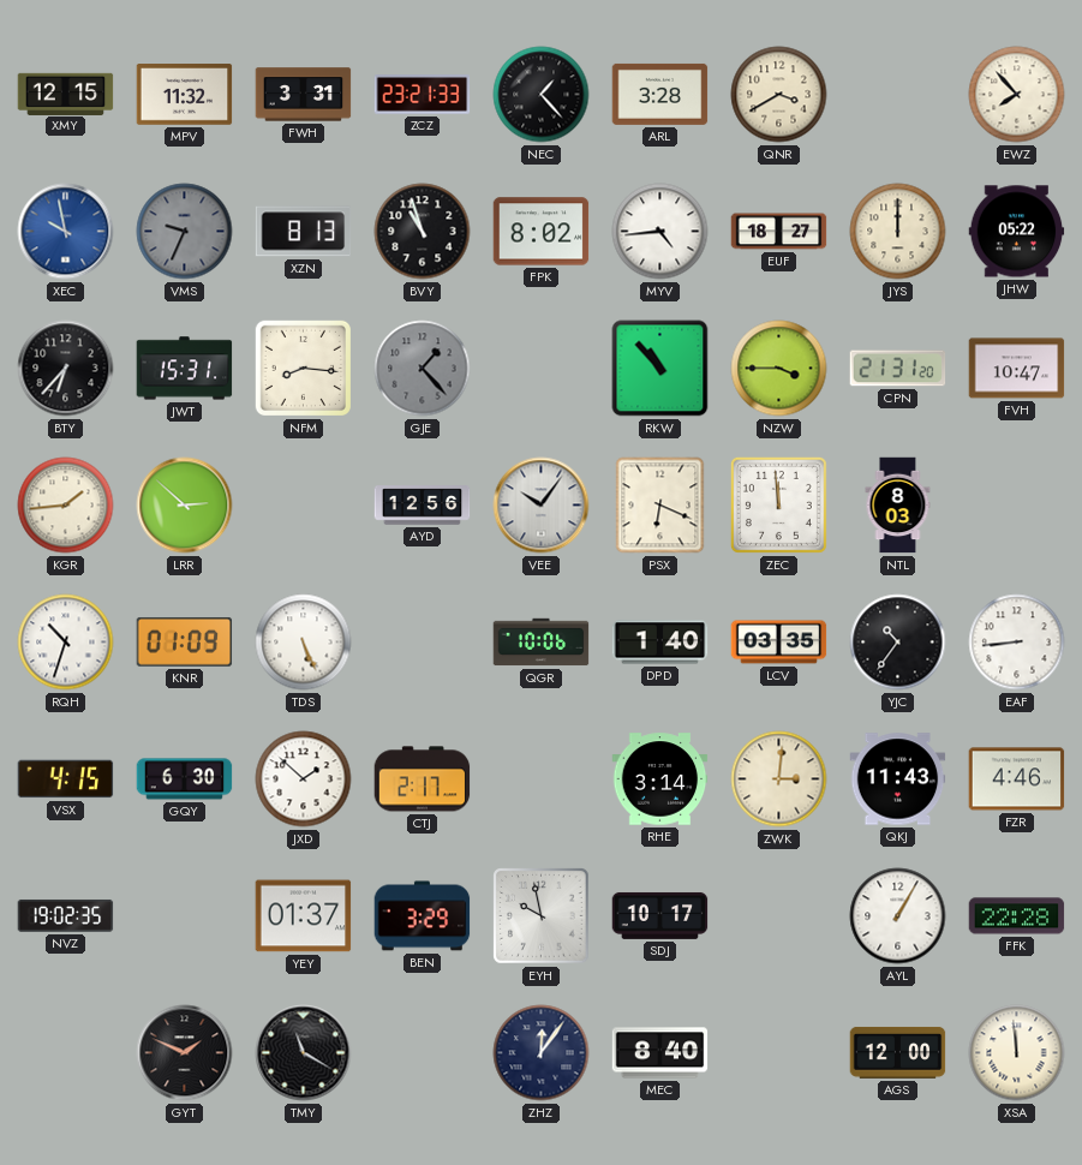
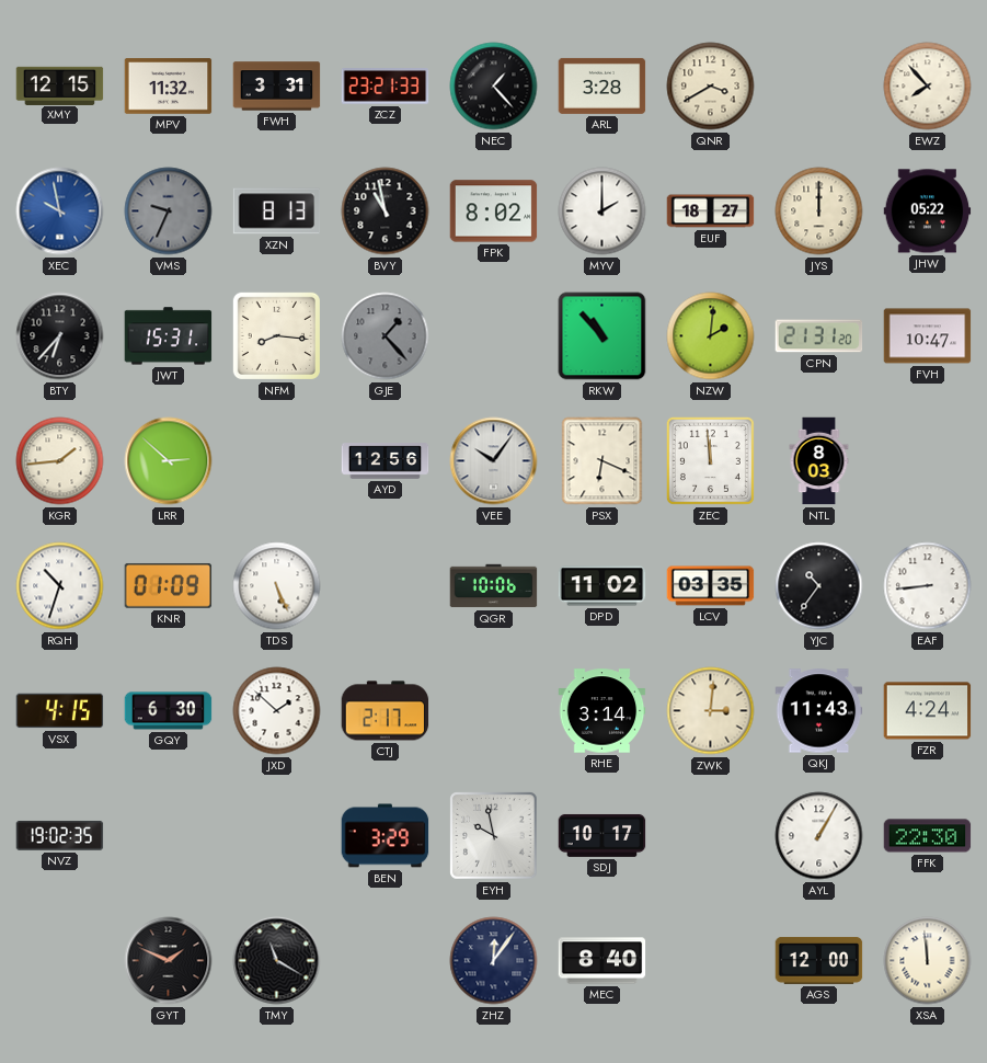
BVY: 10:57 -> 10:58
MYV: 4:44 -> 2:00
NZW: 3:45 -> 2:01
DPD: 1:40 -> 11:02
FZR: 4:46 -> 4:24
YEY: 01:37 -> none
FFK: 22:28 -> 22:30
